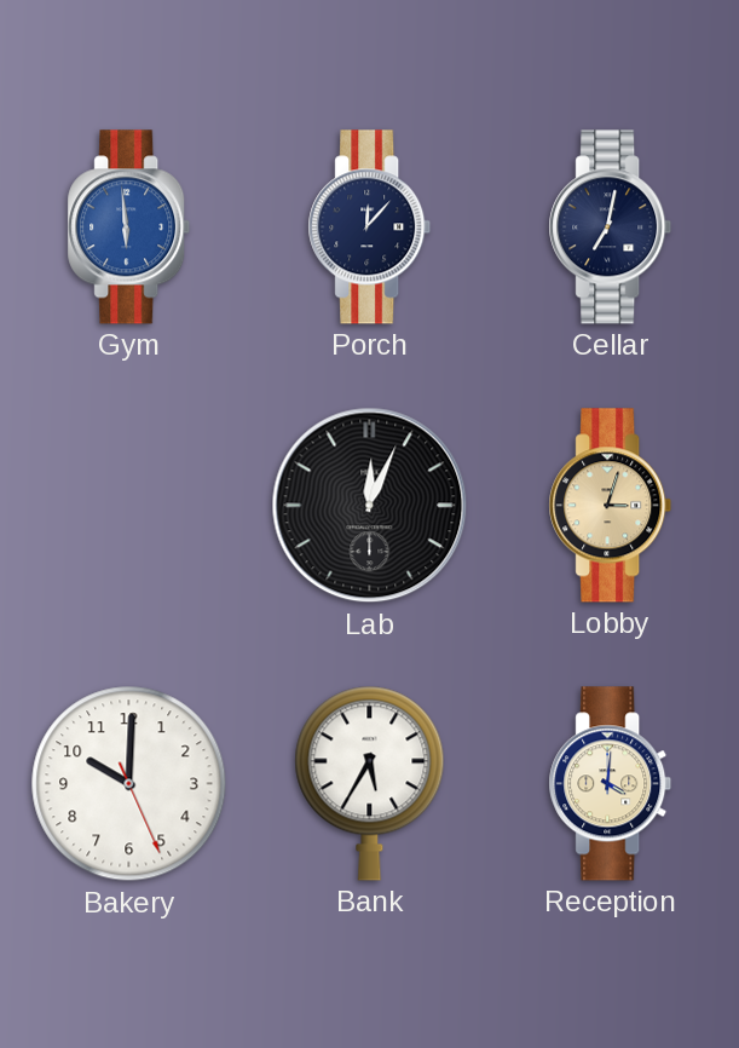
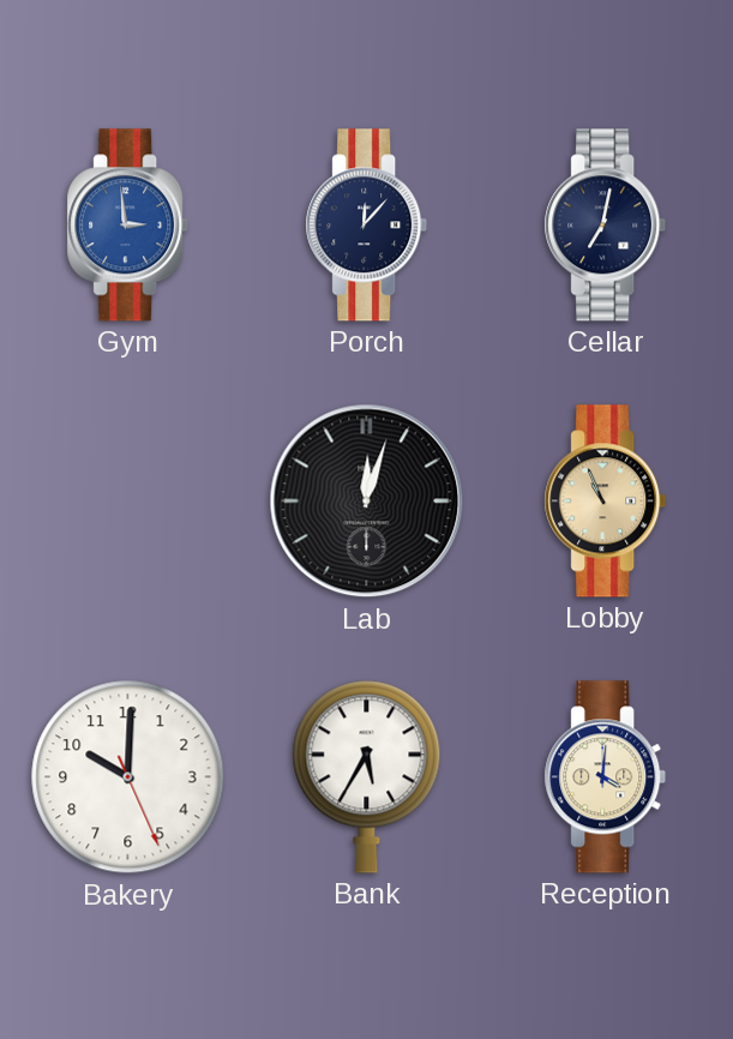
Gym: 5:59 -> 2:59
Lab: 12:04 -> 12:03
Lobby: 3:03 -> 10:56
